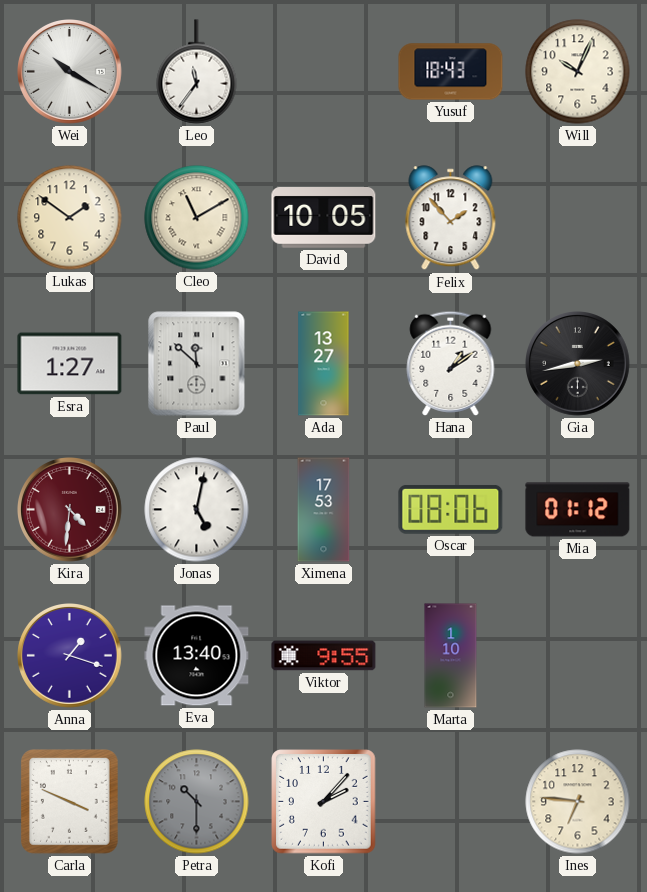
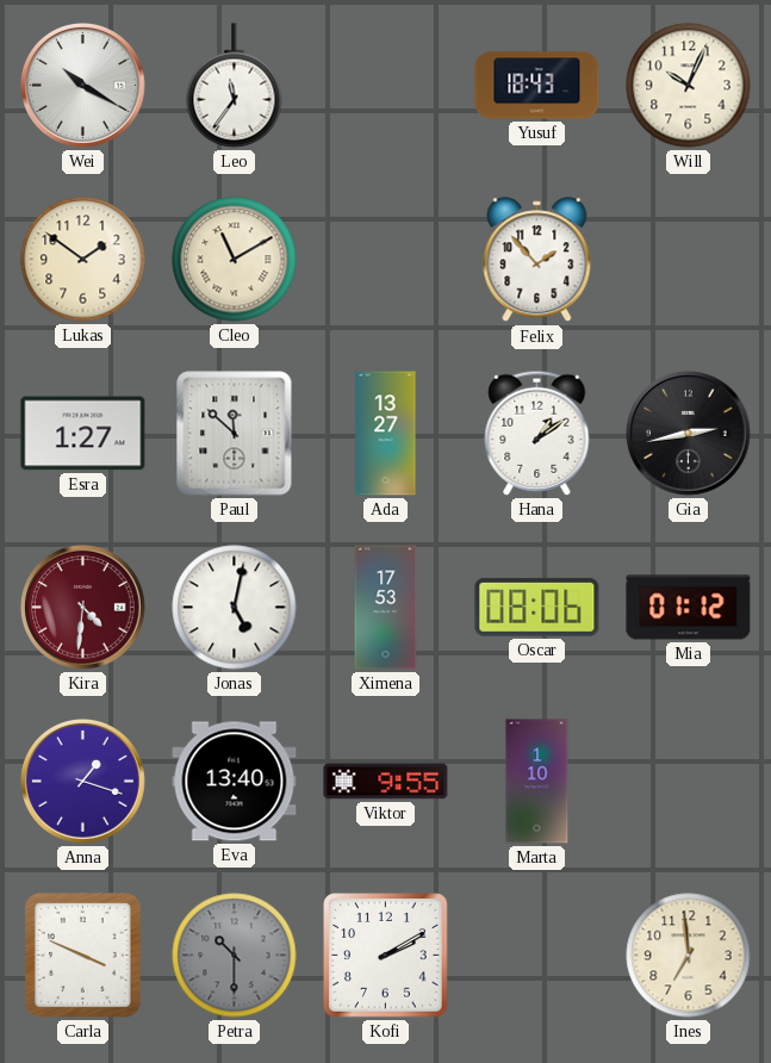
David: 10:05 -> none
Kofi: 2:07 -> 2:10
Ines: 6:46 -> 6:59
